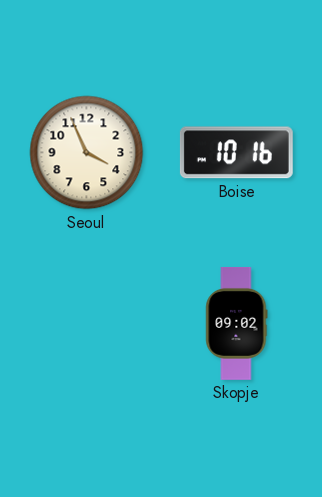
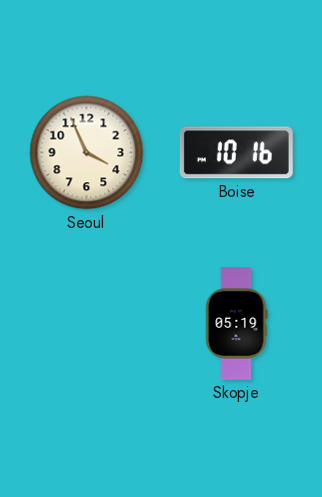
Skopje: 09:02 -> 05:19
